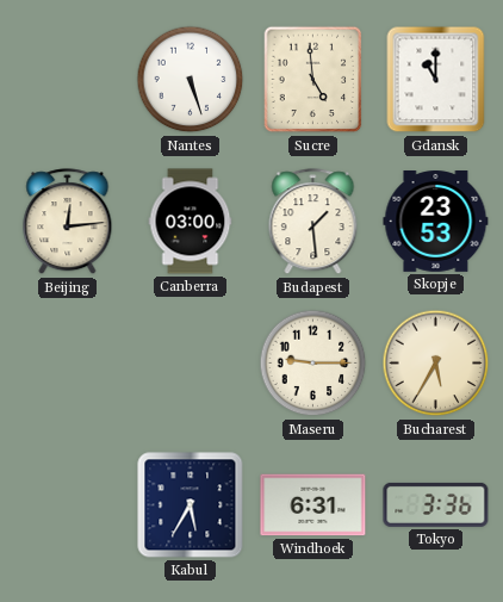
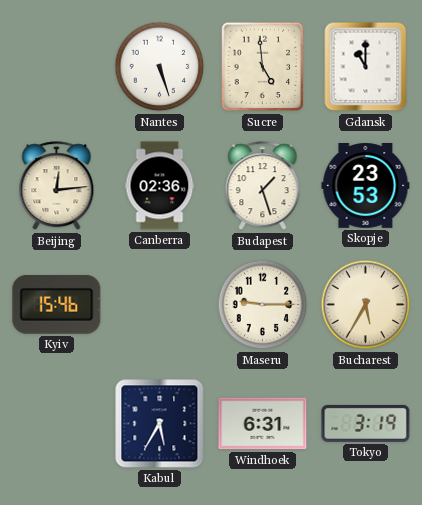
Canberra: 03:00 -> 02:36
Budapest: 1:29 -> 1:27
Kyiv: none -> 15:46
Tokyo: 3:36 -> 3:19
